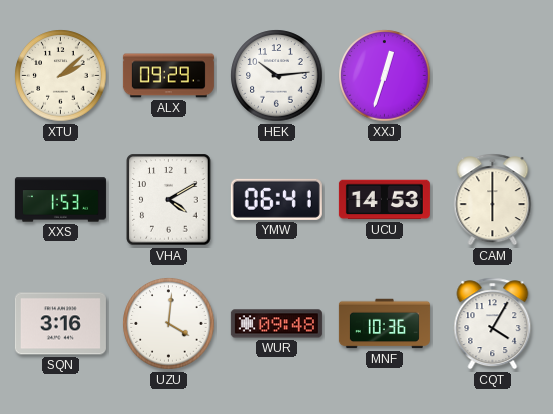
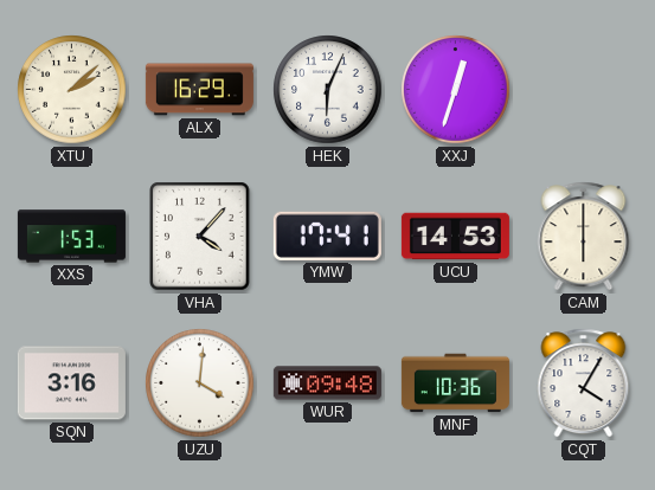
ALX: 09:29 -> 16:29
HEK: 10:14 -> 6:04
VHA: 4:10 -> 4:07
YMW: 06:41 -> 17:41
